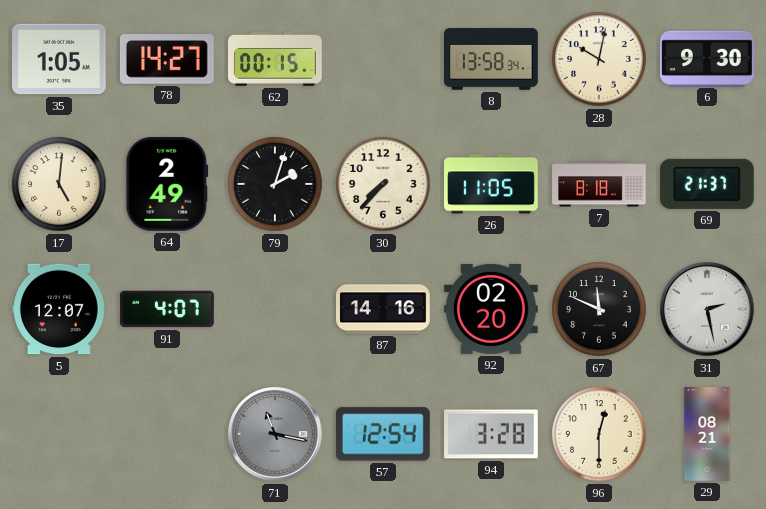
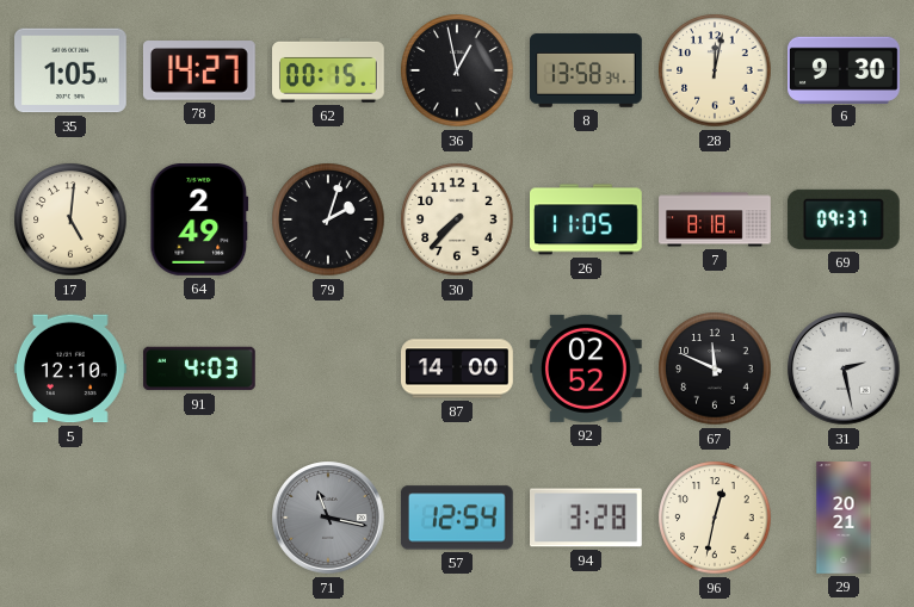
36: none -> 12:58
28: 10:02 -> 12:02
69: 21:37 -> 09:37
5: 12:07 -> 12:10
91: 4:07 -> 4:03
87: 14:16 -> 14:00
92: 02:20 -> 02:52
96: 12:30 -> 12:32
29: 08:21 -> 20:21
